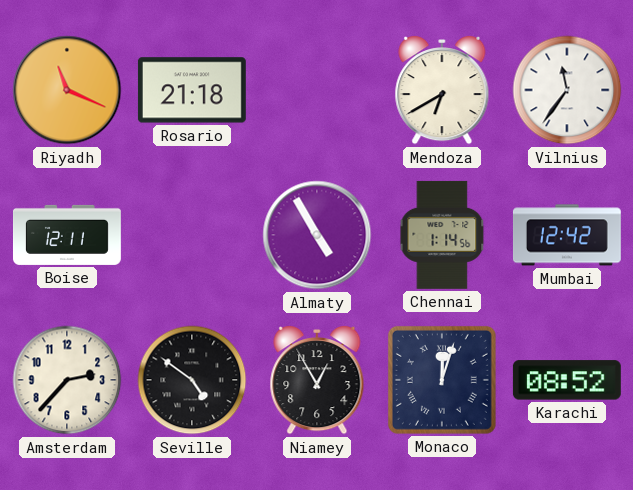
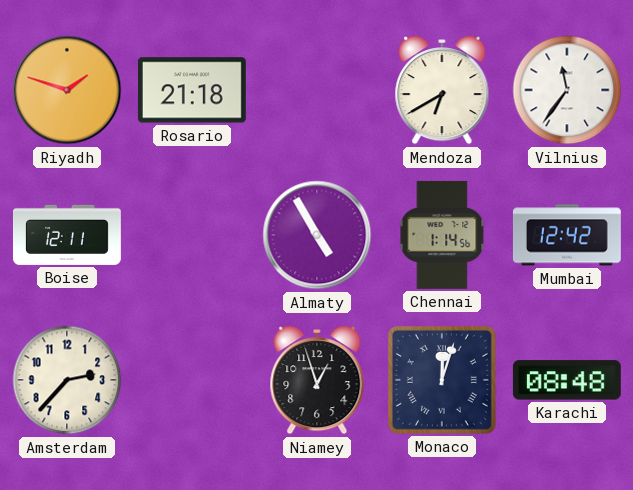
Riyadh: 11:19 -> 1:48
Seville: 4:51 -> none
Niamey: 12:55 -> 12:57
Karachi: 08:52 -> 08:48
